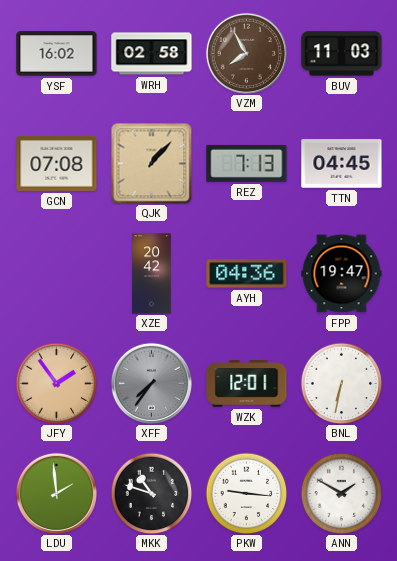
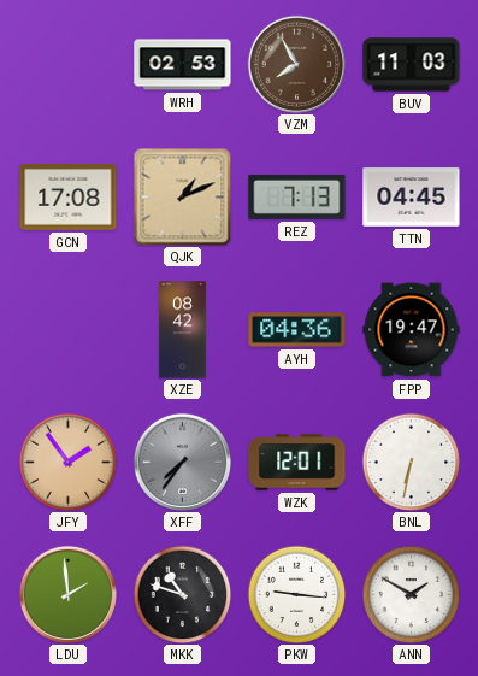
YSF: 16:02 -> none
WRH: 02:58 -> 02:53
GCN: 07:08 -> 17:08
QJK: 1:07 -> 1:11
XZE: 20:42 -> 08:42
